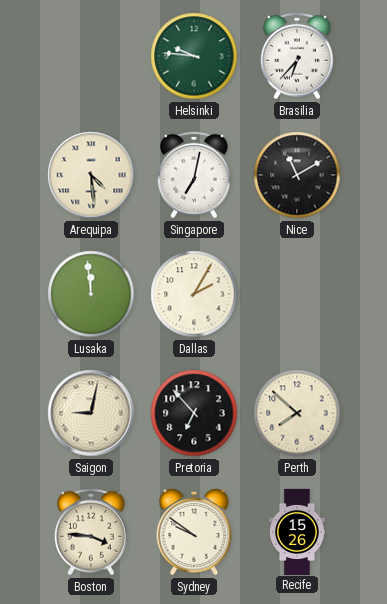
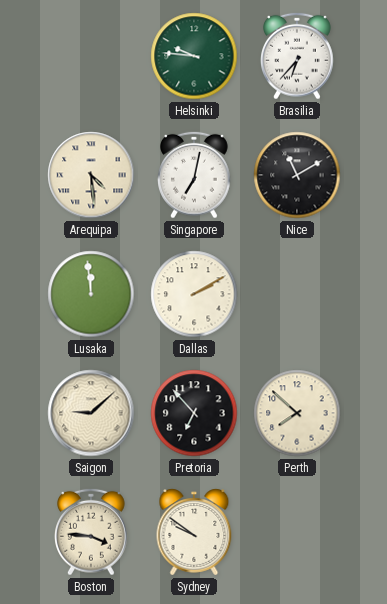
Dallas: 2:05 -> 2:10
Saigon: 9:02 -> 9:08
Recife: 15:26 -> none
